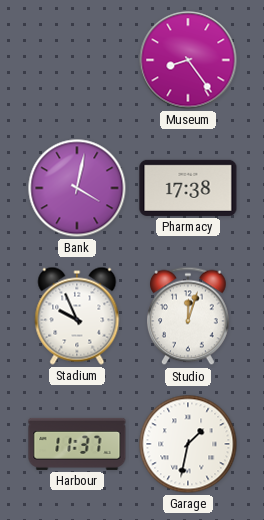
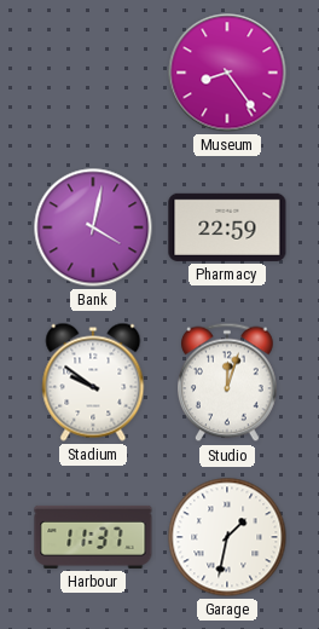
Pharmacy: 17:38 -> 22:59
Stadium: 9:56 -> 9:51
